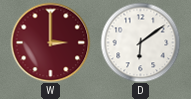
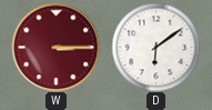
W: 3:00 -> 3:15
